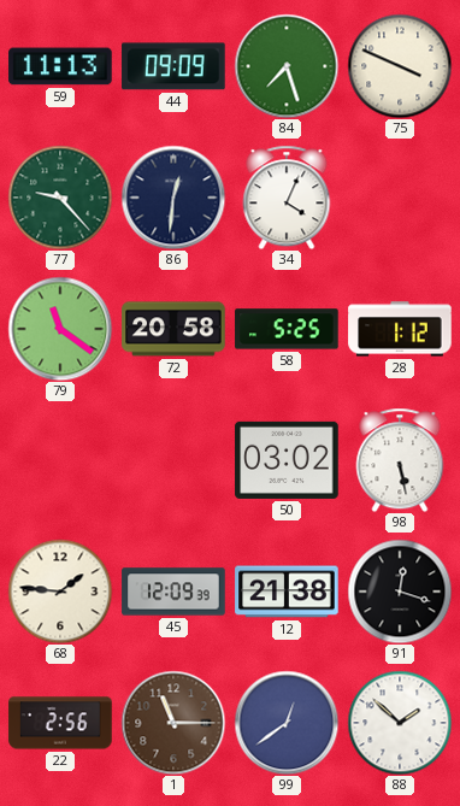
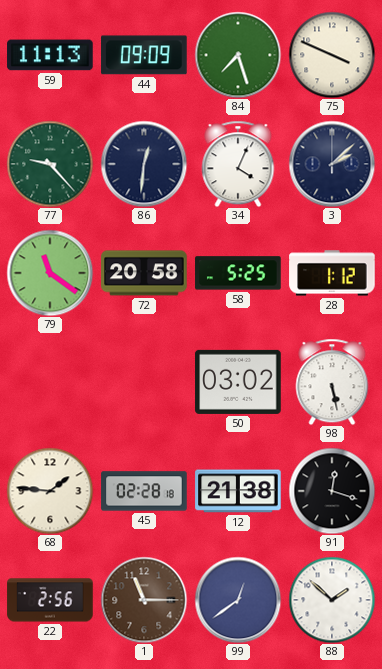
3: none -> 2:08
45: 12:09 -> 02:28
